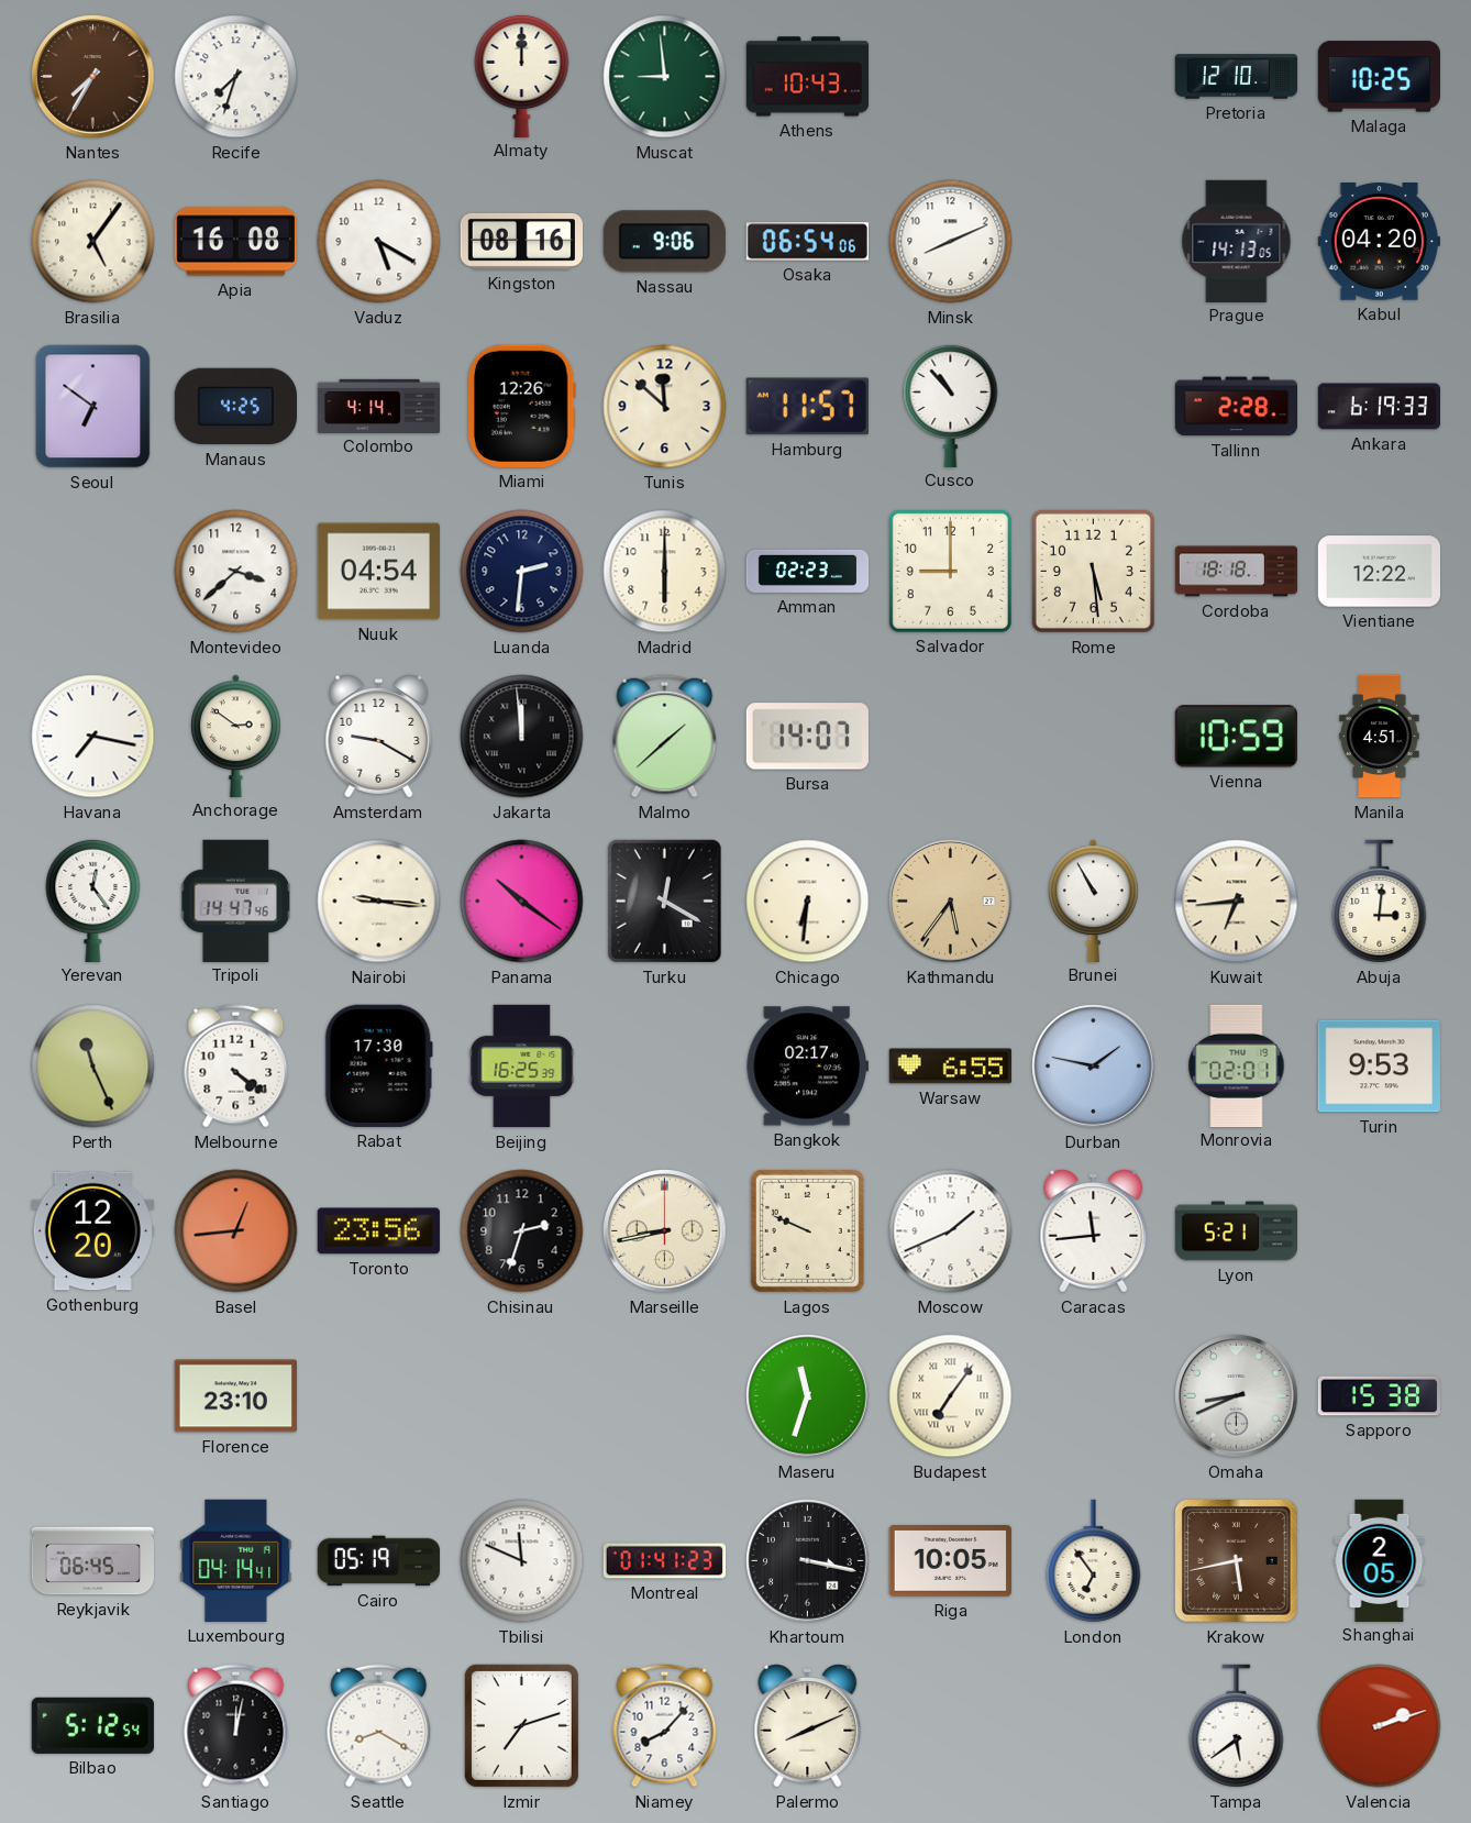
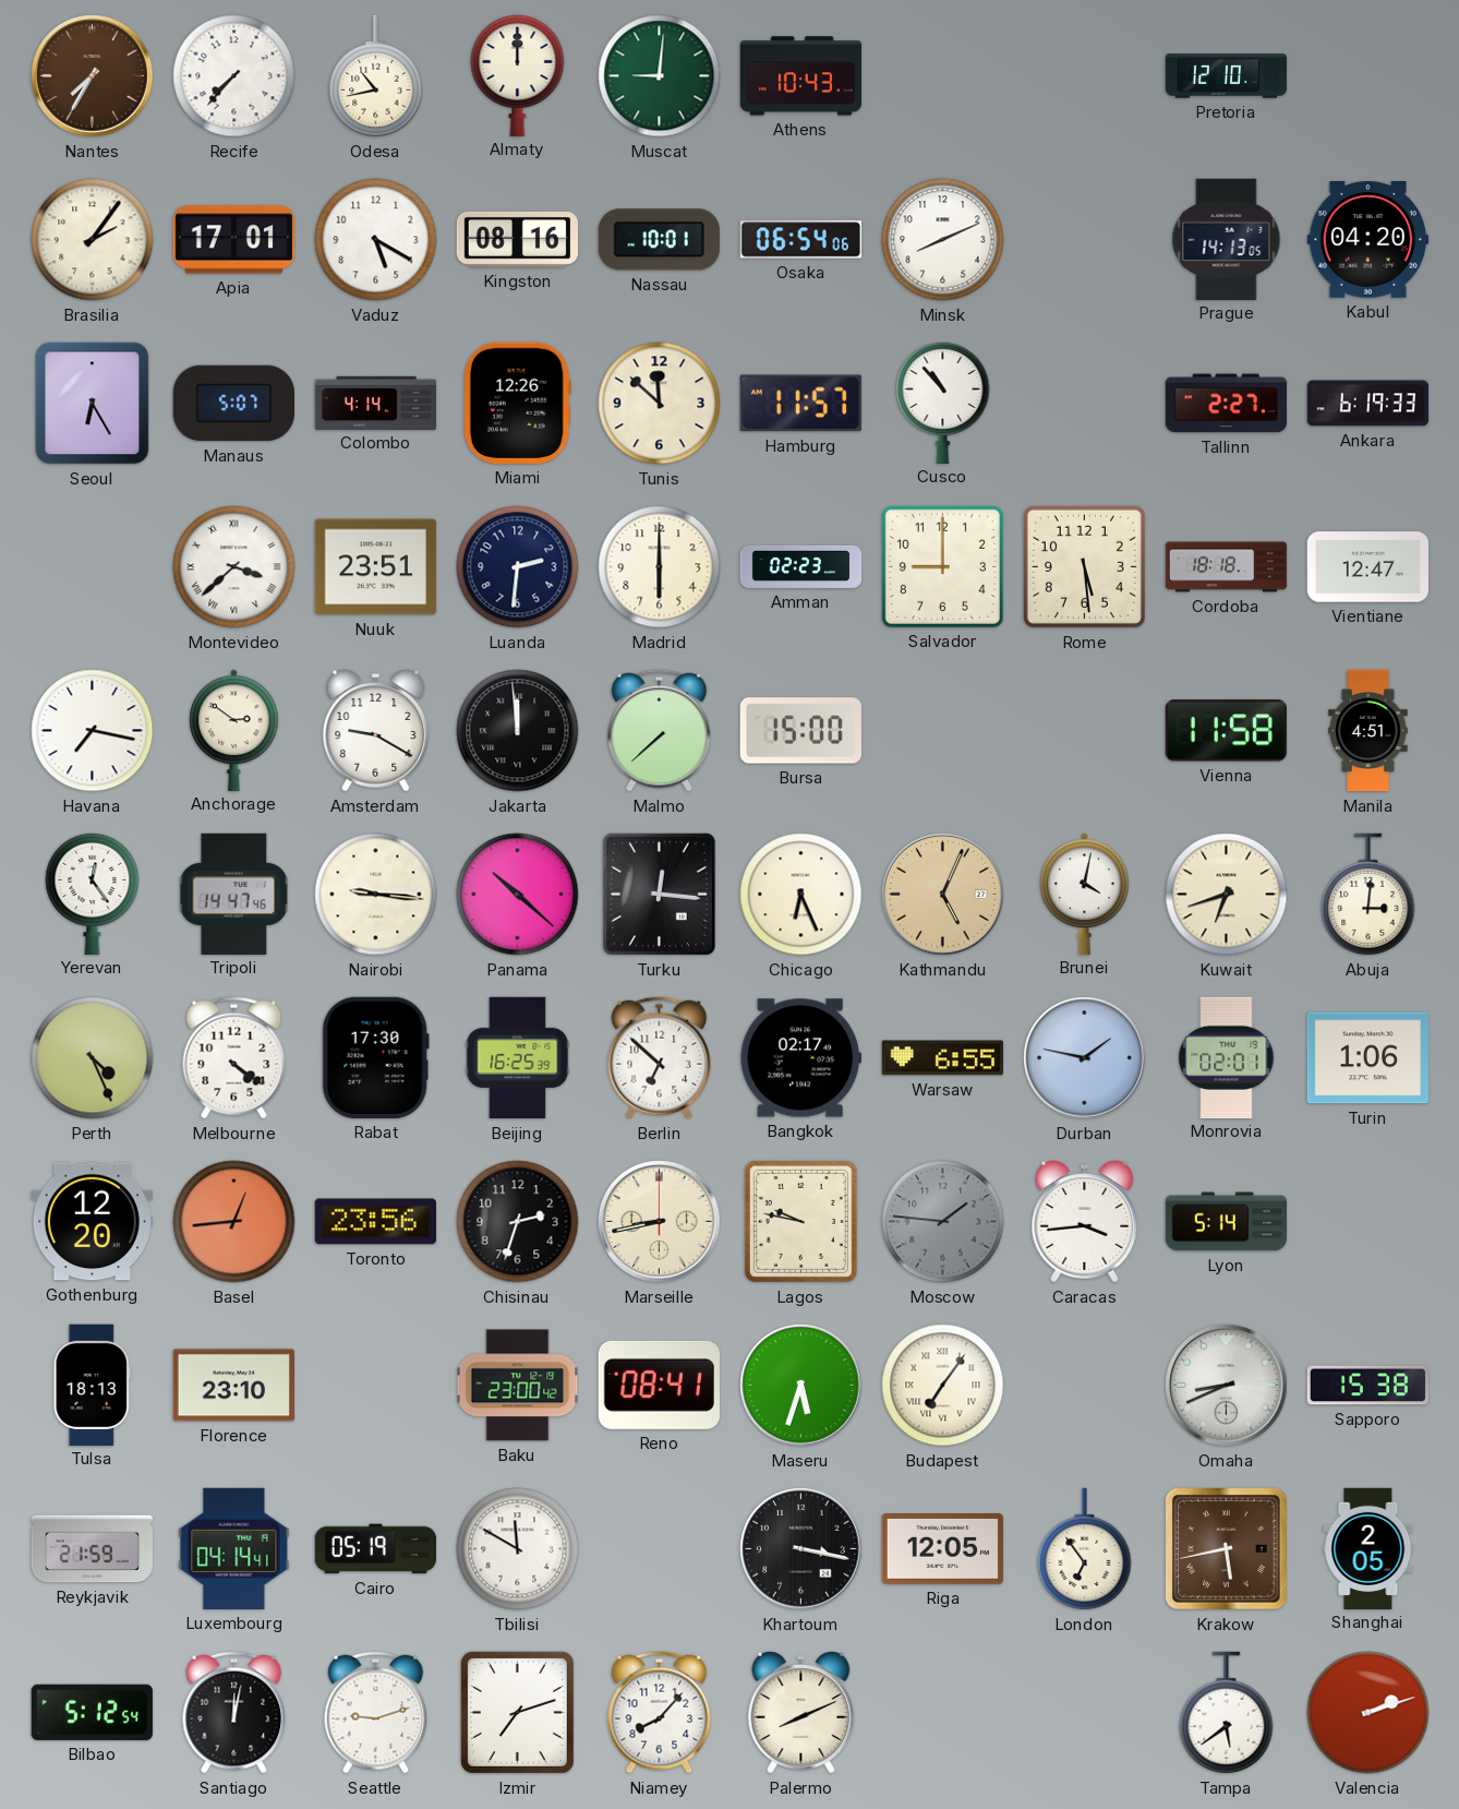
Recife: 7:33 -> 7:37
Odesa: none -> 10:43
Muscat: 8:59 -> 9:01
Malaga: 10:25 -> none
Brasilia: 5:06 -> 2:06
Apia: 16:08 -> 17:01
Nassau: 9:06 -> 10:01
Seoul: 6:51 -> 6:25
Manaus: 4:25 -> 5:07
Tallinn: 2:28 -> 2:27
Montevideo numerals: Arabic -> Roman
Nuuk: 04:54 -> 23:51
Vientiane: 12:22 -> 12:47
Malmo: 1:38 -> 7:38
Bursa: 14:07 -> 15:00
Vienna: 10:59 -> 11:58
Panama: 10:21 -> 10:22
Turku: 12:20 -> 12:16
Chicago: 6:31 -> 6:26
Kathmandu: 5:36 -> 5:04
Brunei: 10:55 -> 4:02
Kuwait: 6:44 -> 6:42
Perth: 11:26 -> 4:26
Berlin: none -> 6:52
Turin: 9:53 -> 1:06
Lagos: 9:49 -> 9:47
Moscow: 1:41 -> 1:46
Moscow dial: white -> grey
Caracas: 11:44 -> 3:44
Lyon: 5:21 -> 5:14
Tulsa: none -> 18:13
Baku: none -> 23:00
Reno: none -> 08:41
Maseru: 11:33 -> 5:33
Reykjavik: 06:45 -> 21:59
Tbilisi: 11:49 -> 11:50
Montreal: 01:41 -> none
Riga: 10:05 -> 12:05
Seattle: 8:20 -> 9:12
